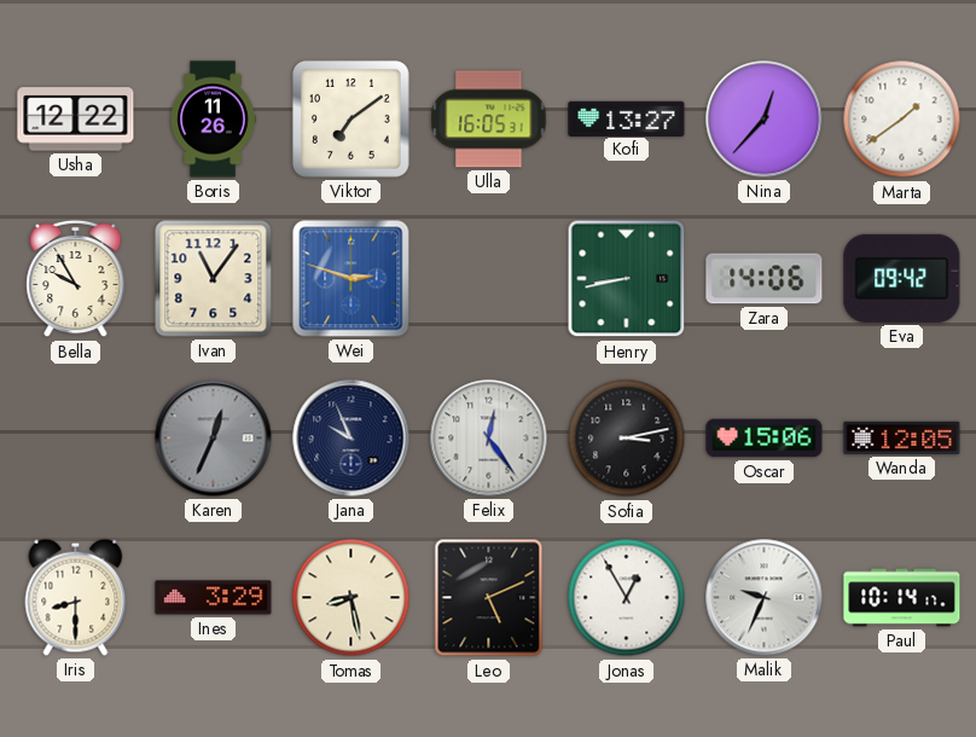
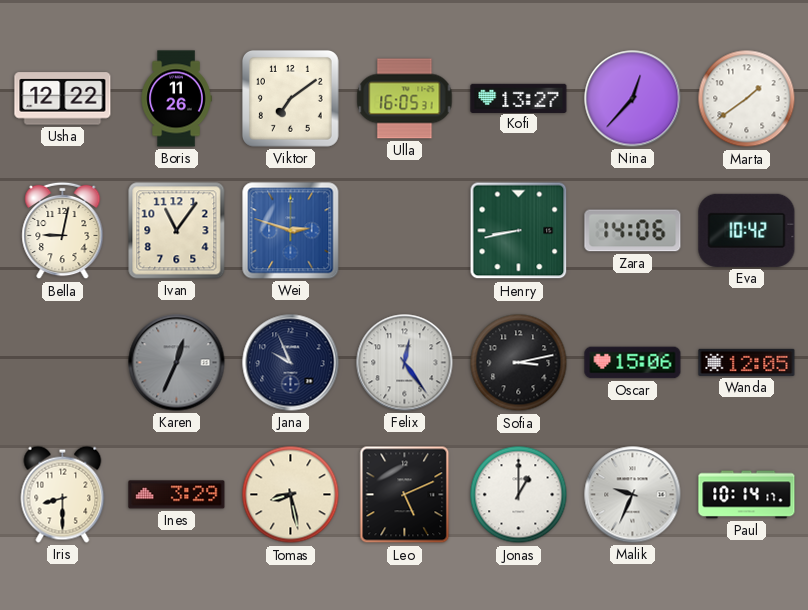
Bella: 9:55 -> 9:02
Eva: 09:42 -> 10:42
Jonas: 12:55 -> 1:00
